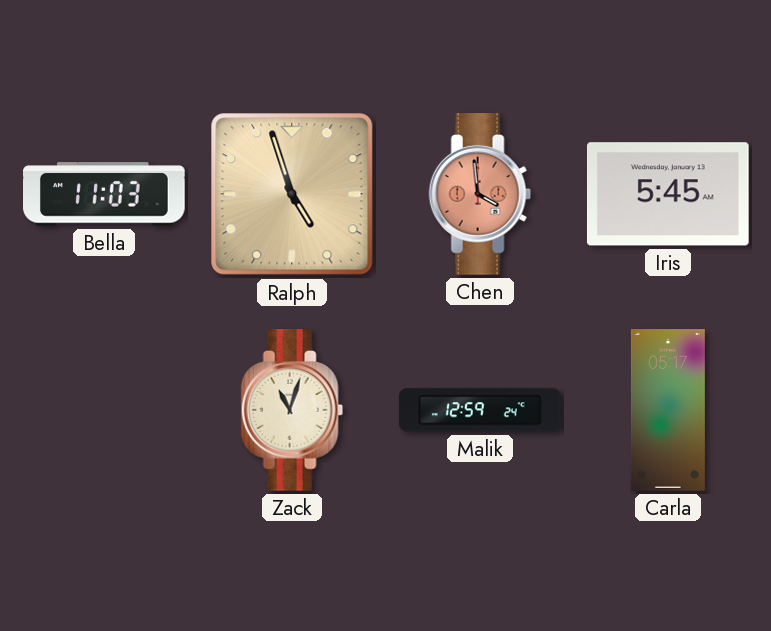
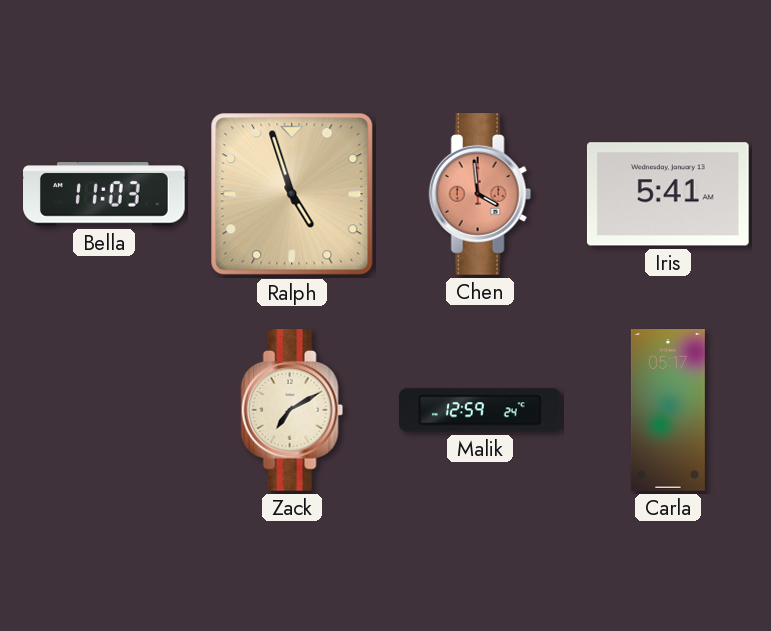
Iris: 5:45 -> 5:41
Zack: 11:03 -> 7:10
